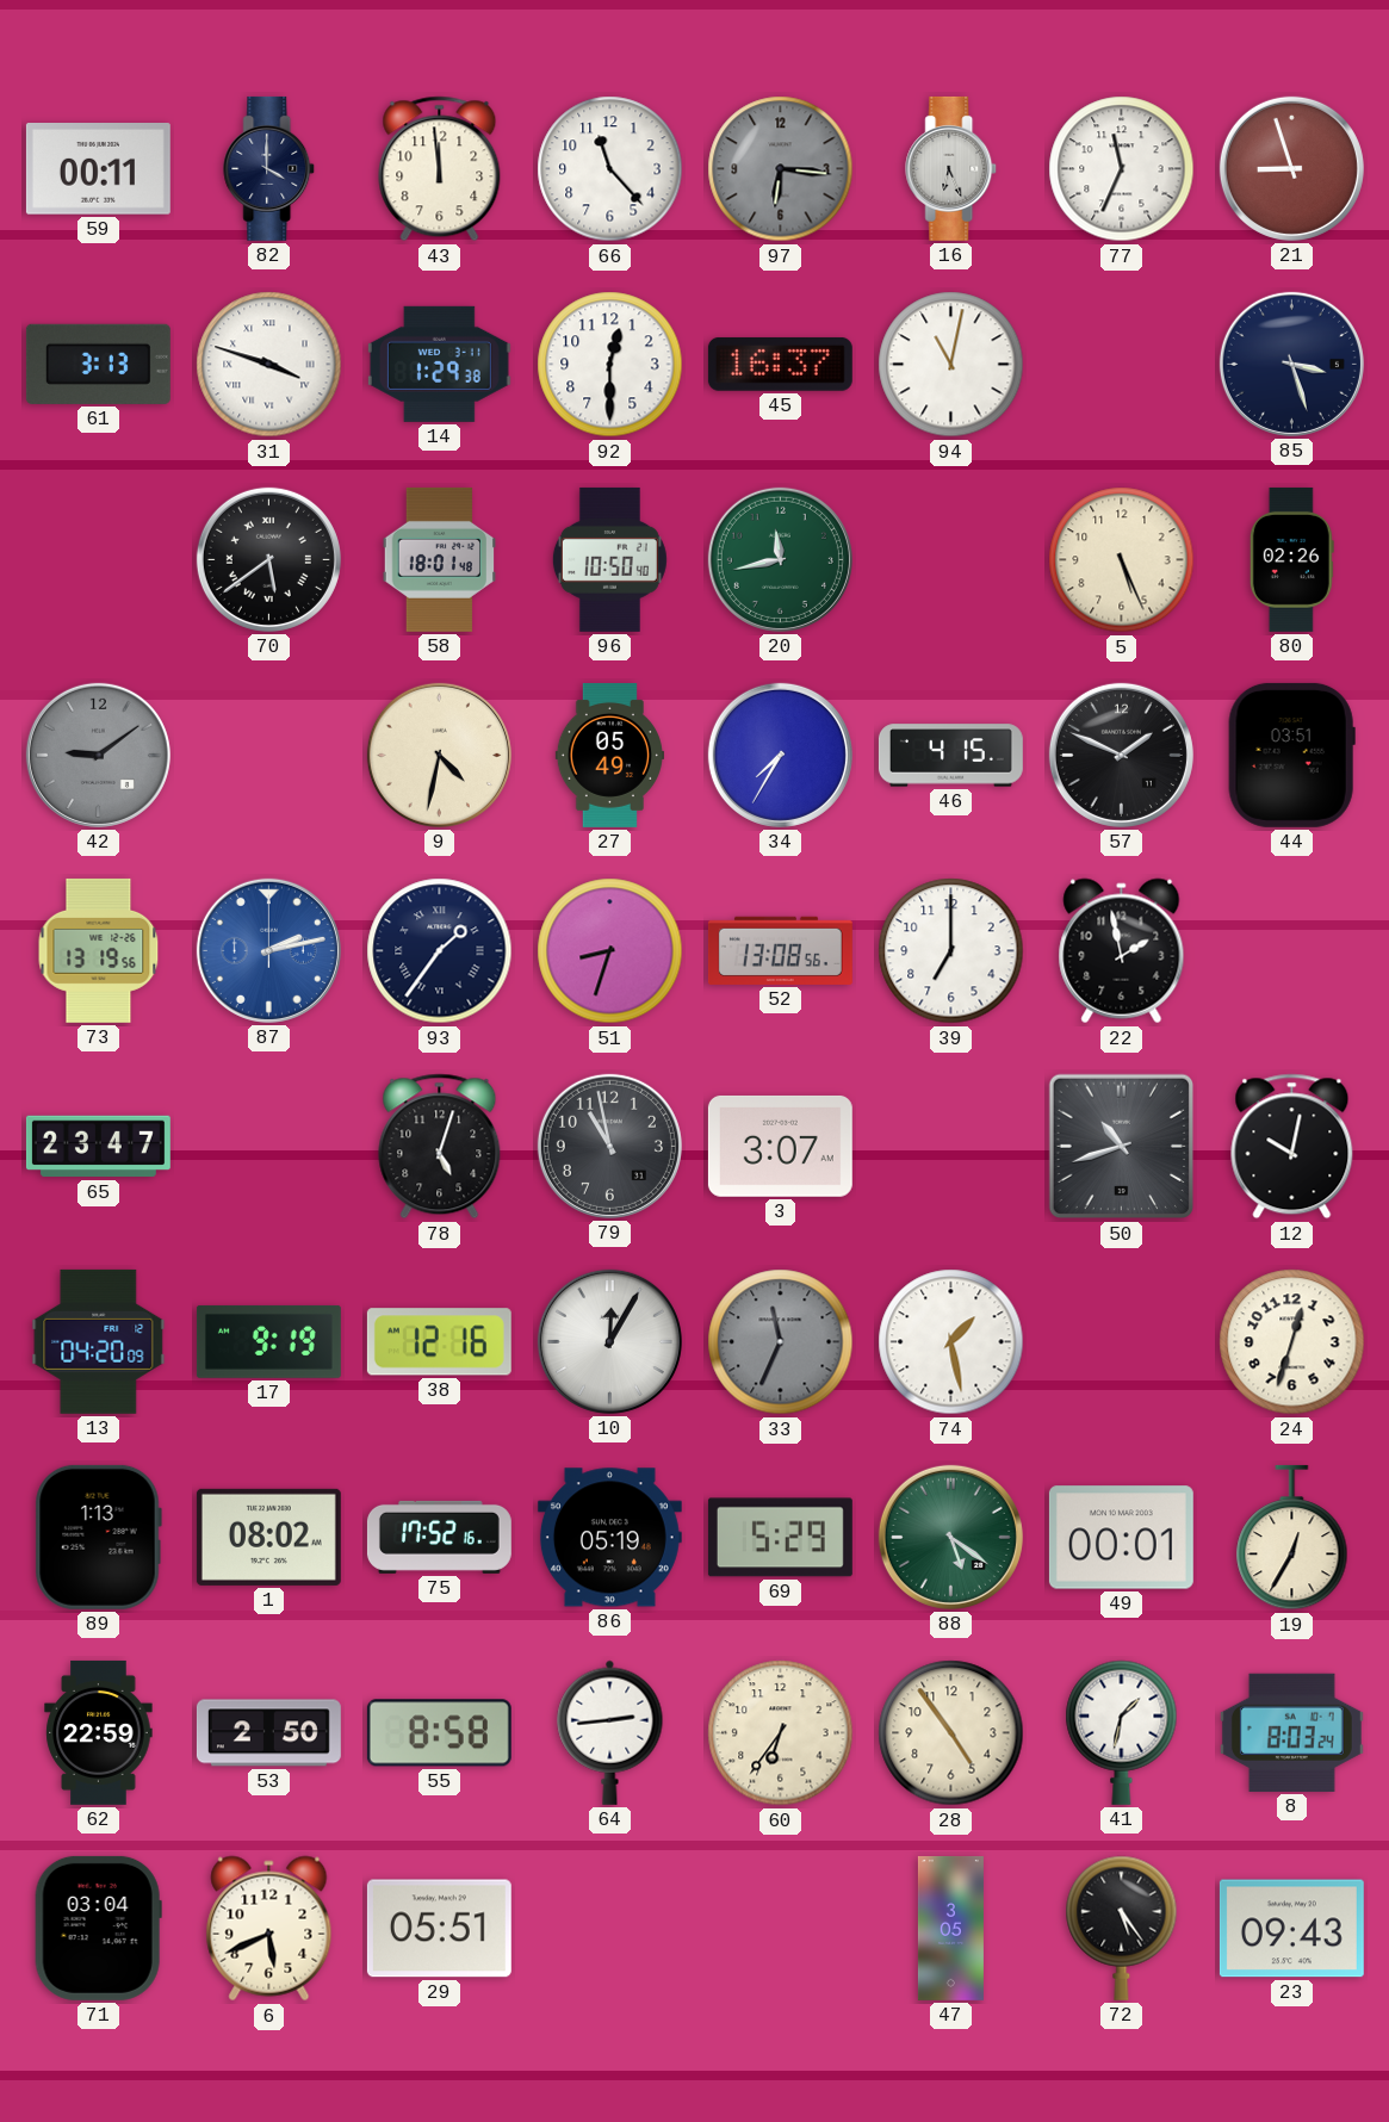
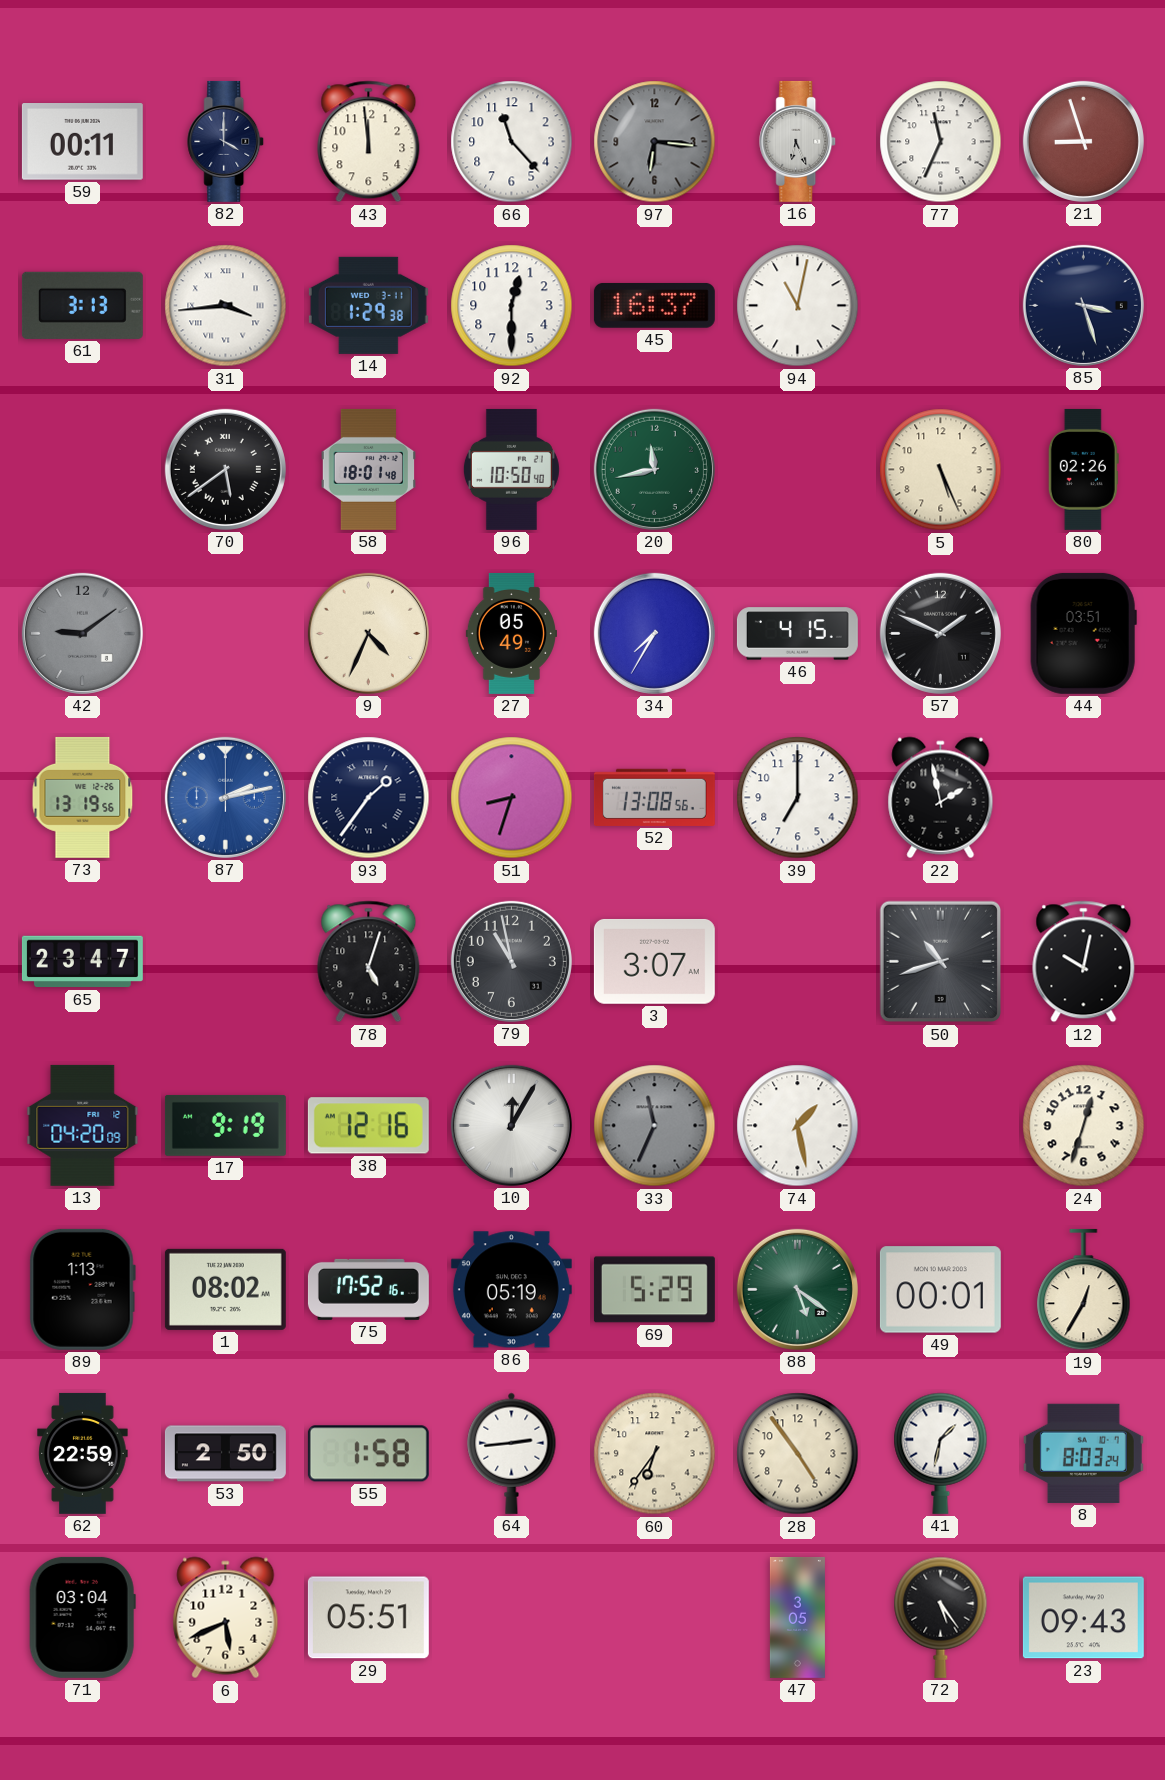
31: 3:48 -> 3:44
9: 4:32 -> 4:34
55: 8:58 -> 1:58
